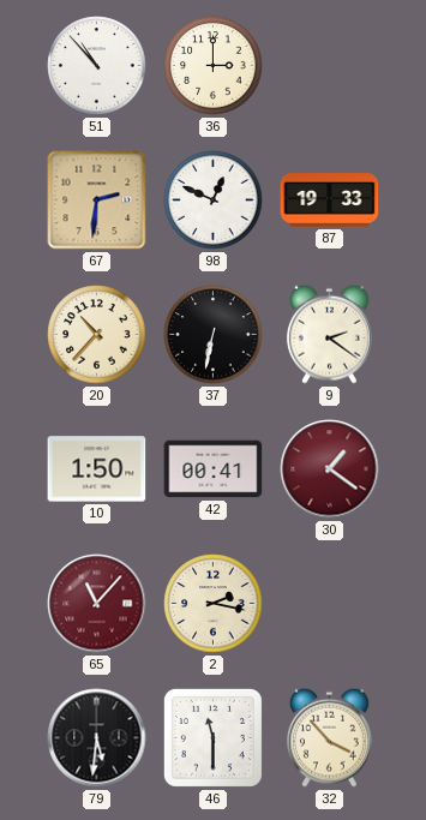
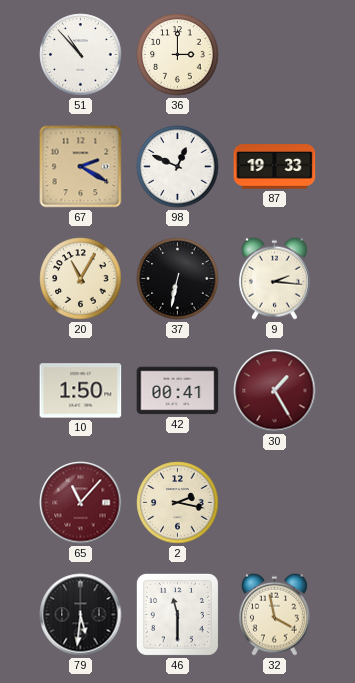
67: 2:31 -> 2:20
20: 10:37 -> 11:05
9: 2:21 -> 2:16
30: 1:21 -> 1:25
32: 3:53 -> 3:58
